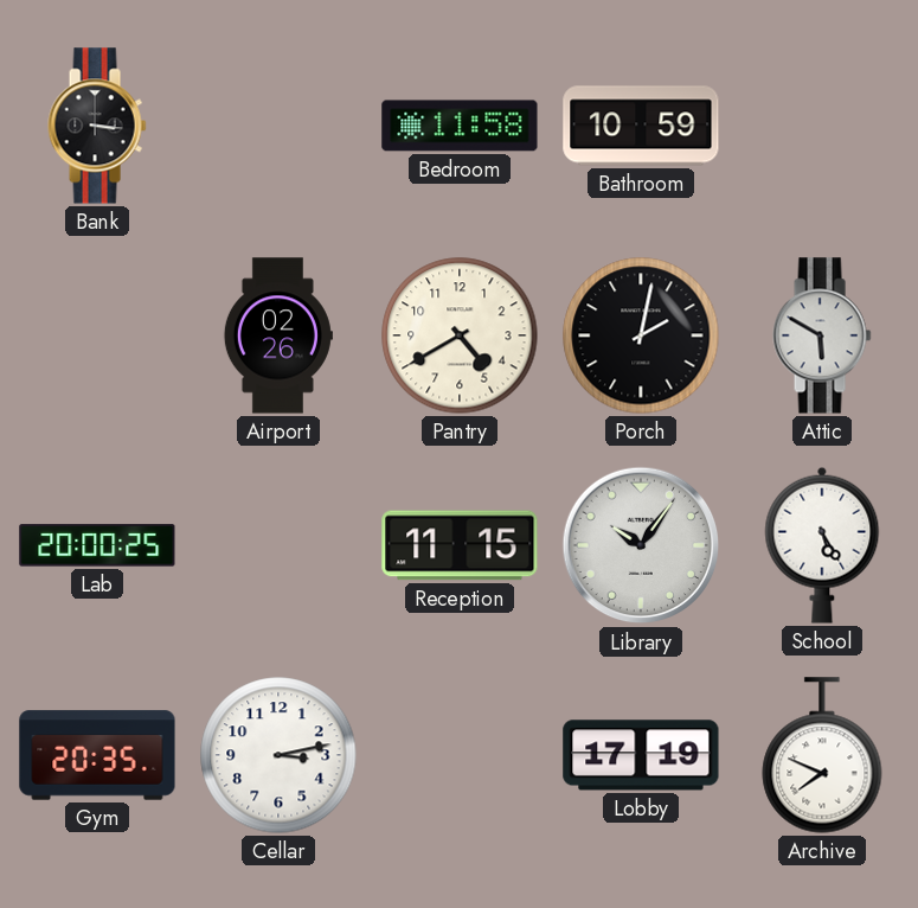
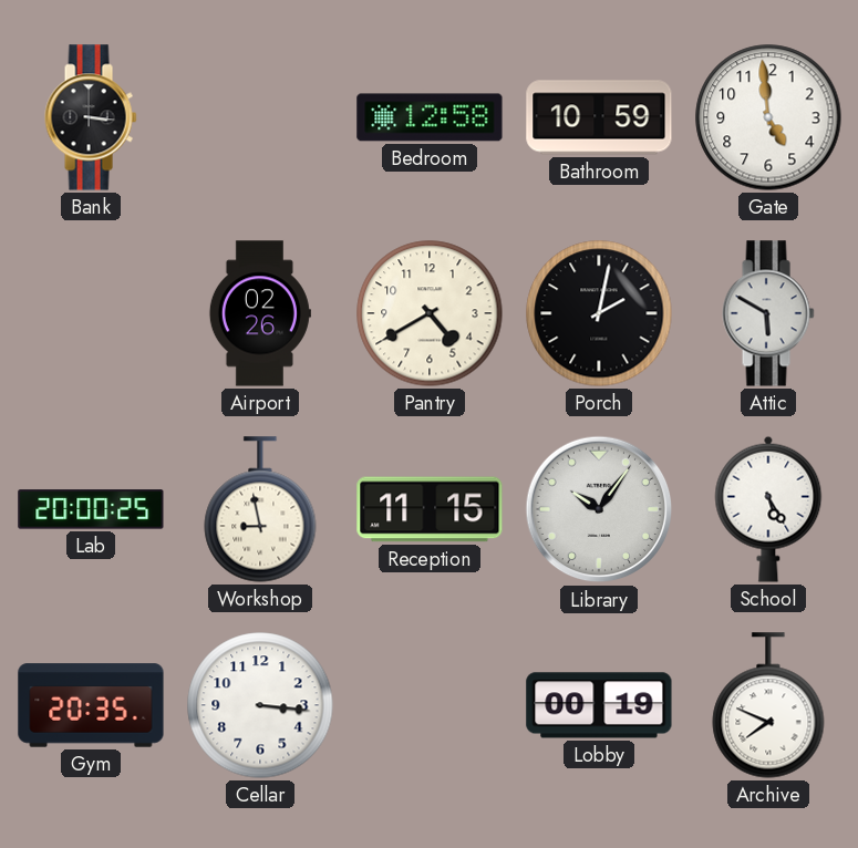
Bedroom: 11:58 -> 12:58
Gate: none -> 4:59
Workshop: none -> 8:58
Cellar: 3:13 -> 3:16
Lobby: 17:19 -> 00:19
